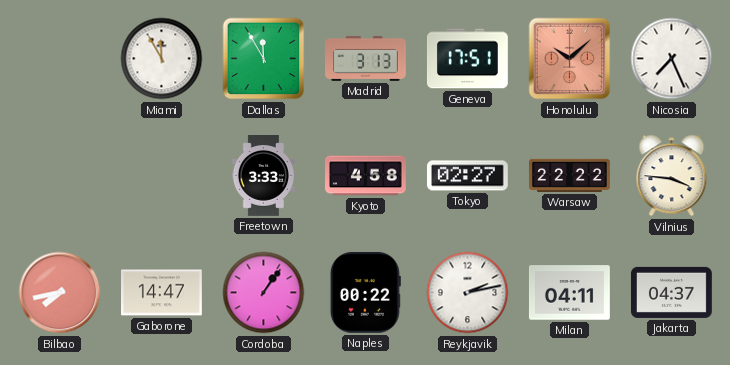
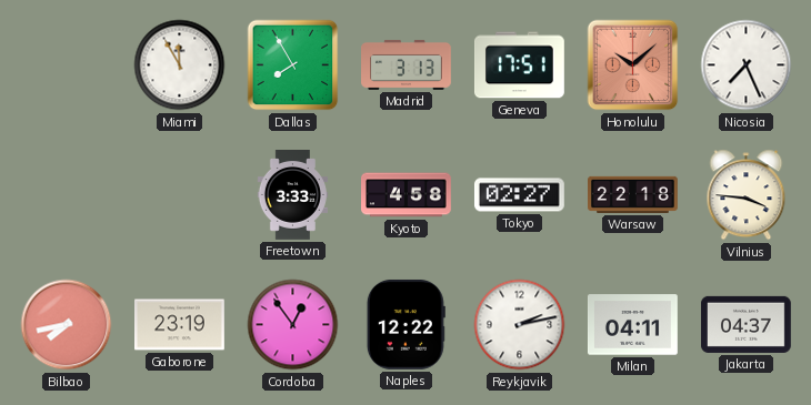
Dallas: 11:55 -> 7:55
Warsaw: 22:22 -> 22:18
Gaborone: 14:47 -> 23:19
Cordoba: 1:06 -> 12:54
Naples: 00:22 -> 12:22
